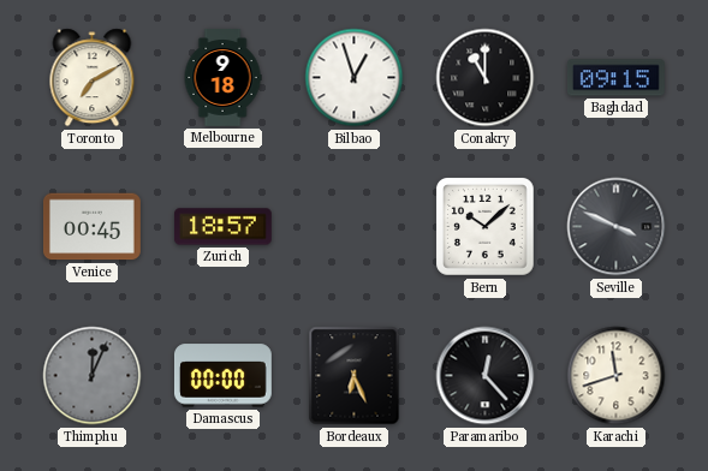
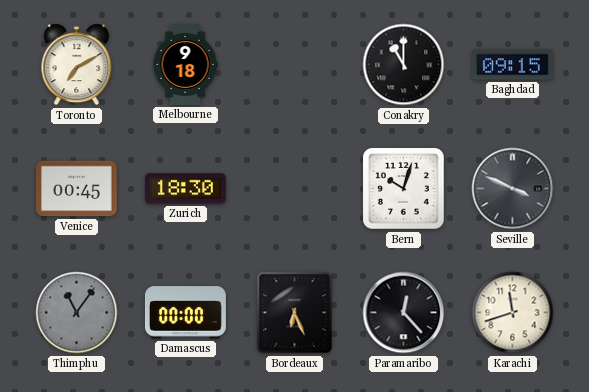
Bilbao: 12:57 -> none
Zurich: 18:57 -> 18:30
Bern: 10:08 -> 10:03
Thimphu: 12:04 -> 11:06
